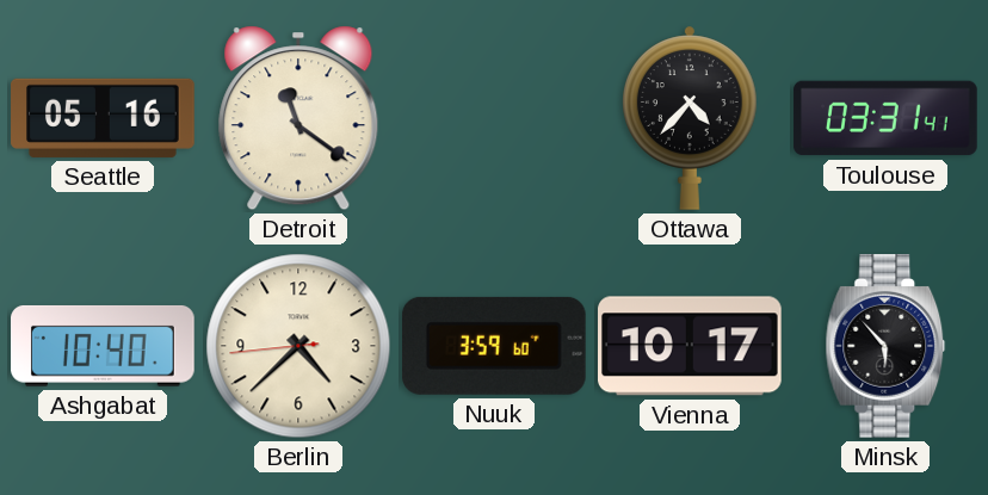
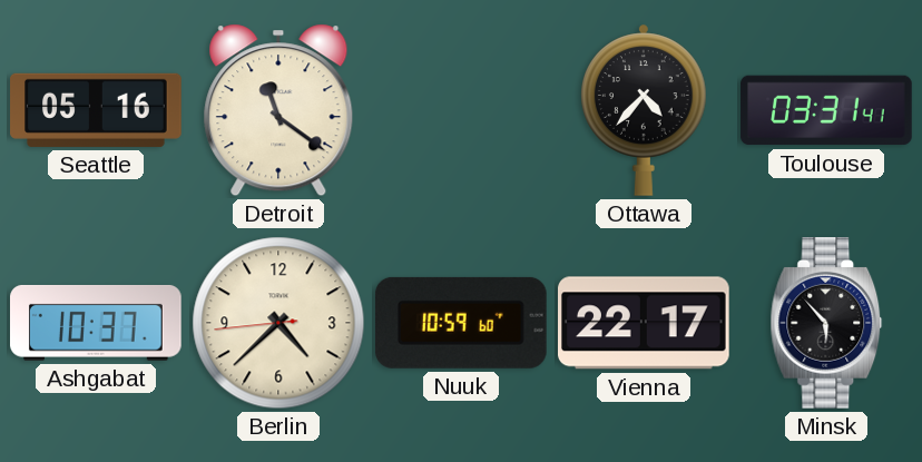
Ashgabat: 10:40 -> 10:37
Nuuk: 3:59 -> 10:59
Vienna: 10:17 -> 22:17
